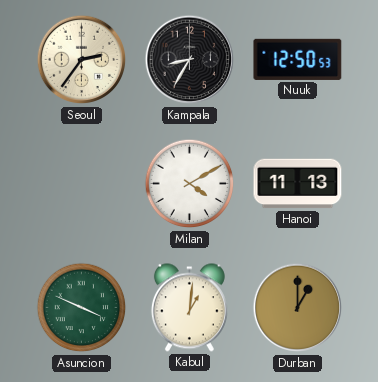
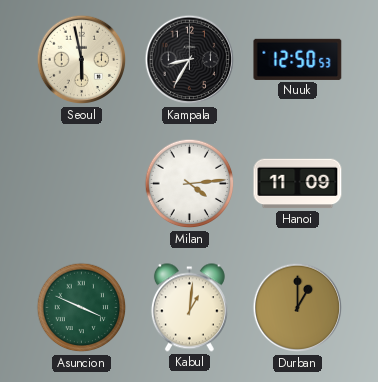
Seoul: 2:36 -> 5:58
Milan: 4:10 -> 4:14
Hanoi: 11:13 -> 11:09
